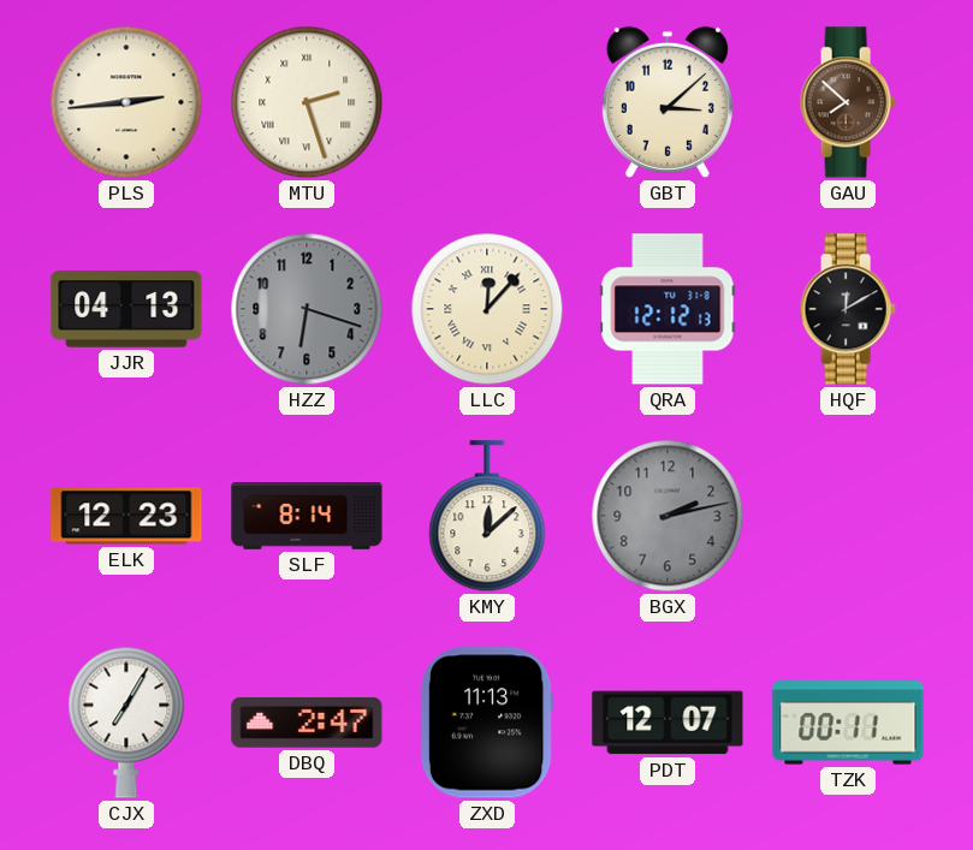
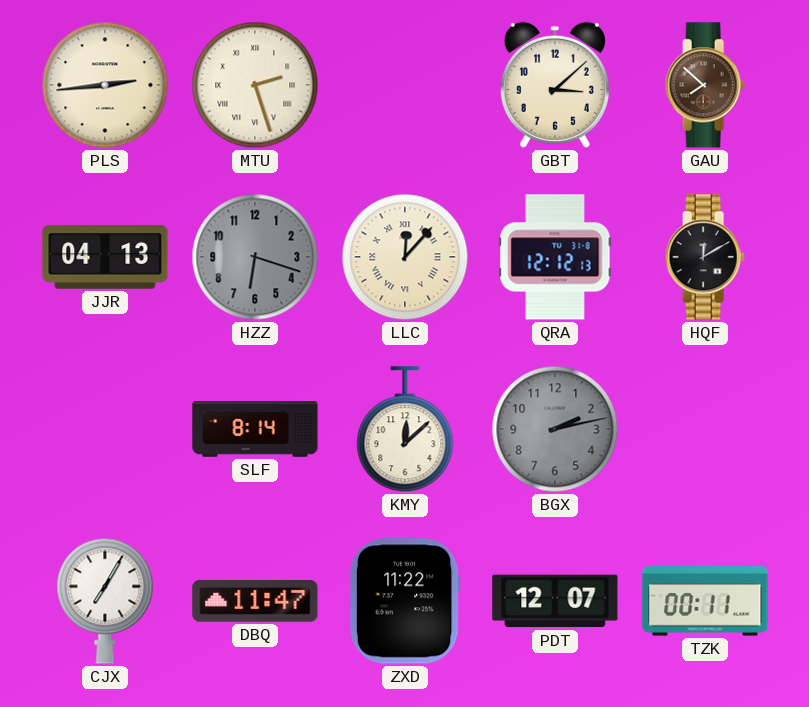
ELK: 12:23 -> none
DBQ: 2:47 -> 11:47
ZXD: 11:13 -> 11:22
